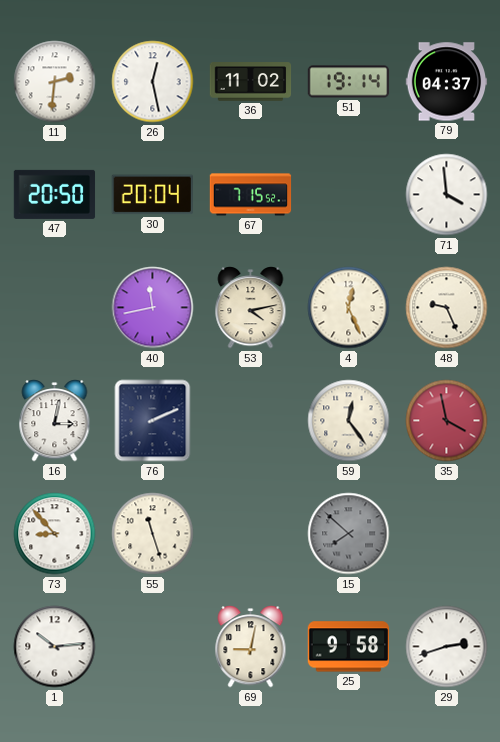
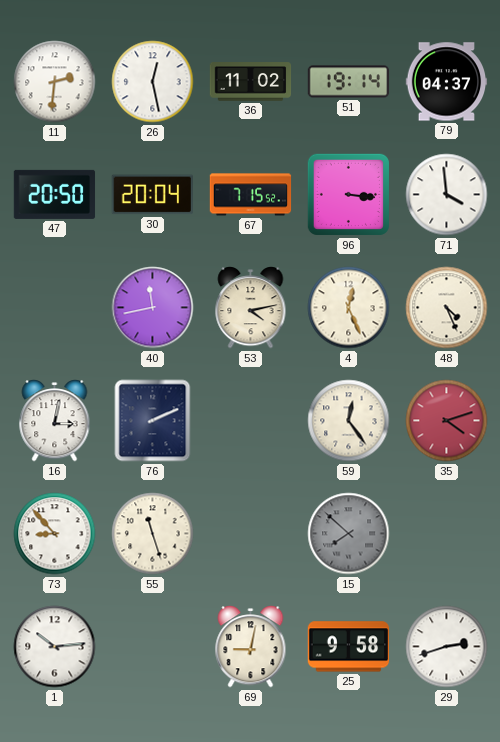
96: none -> 3:16
48: 9:26 -> 4:26
35: 3:58 -> 4:12
